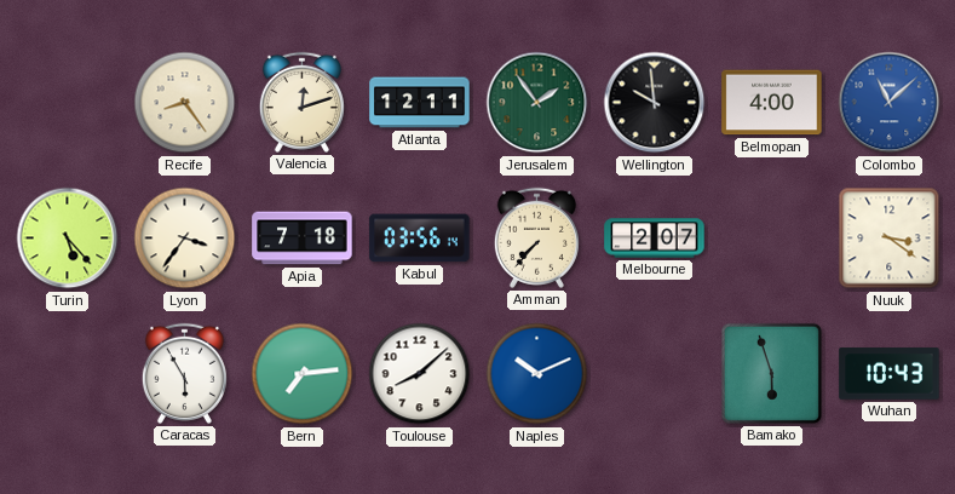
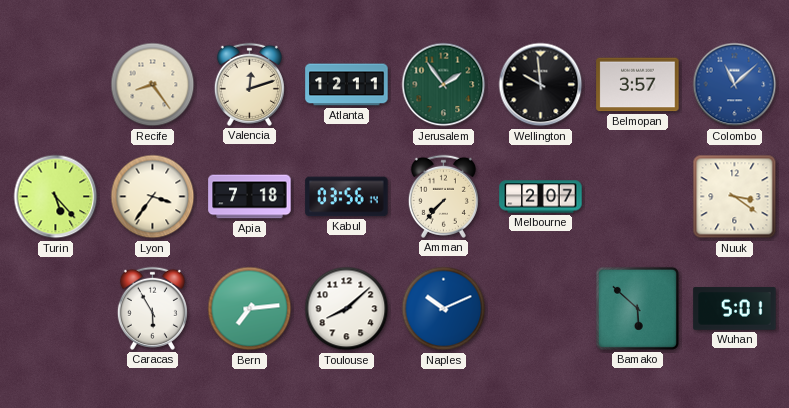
Belmopan: 4:00 -> 3:57
Bamako: 5:57 -> 5:52
Wuhan: 10:43 -> 5:01
